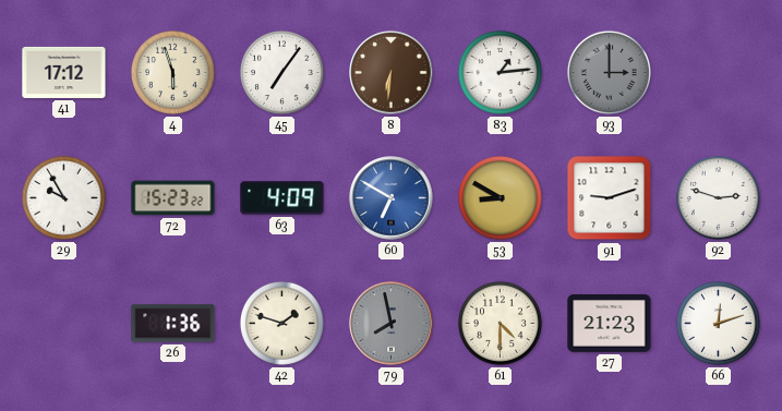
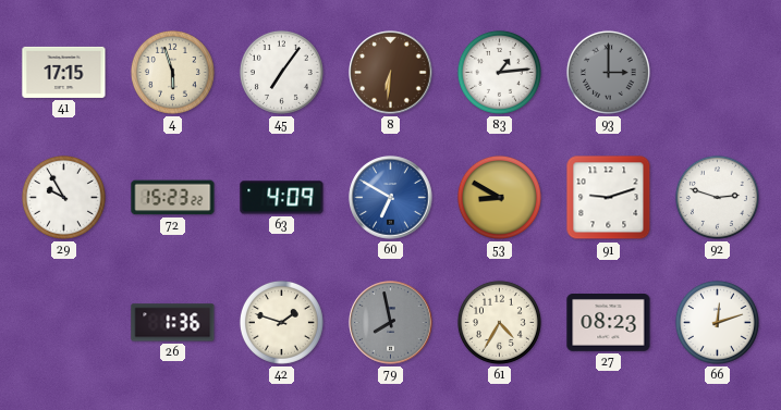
41: 17:12 -> 17:15
61: 4:30 -> 4:35
27: 21:23 -> 08:23
